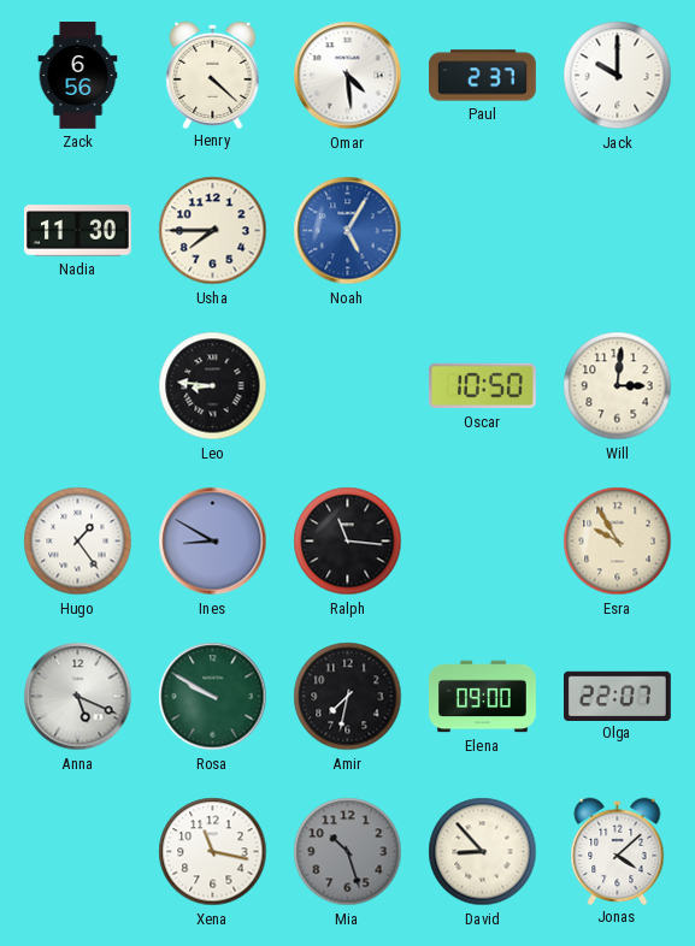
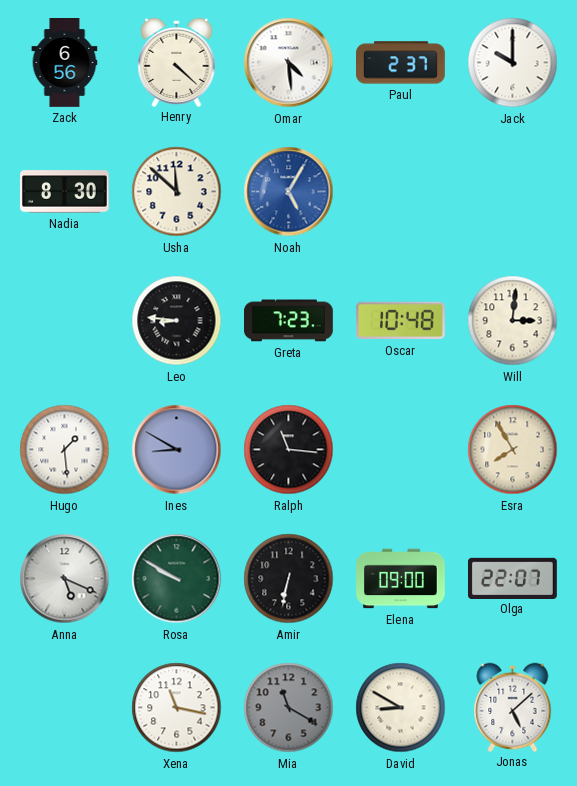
Nadia: 11:30 -> 8:30
Usha: 7:45 -> 11:52
Greta: none -> 7:23
Oscar: 10:50 -> 10:48
Hugo: 1:24 -> 1:29
Esra: 9:55 -> 7:55
Amir: 7:32 -> 6:32
Mia: 10:27 -> 11:20
David: 8:53 -> 8:50
Jonas: 4:08 -> 5:08
